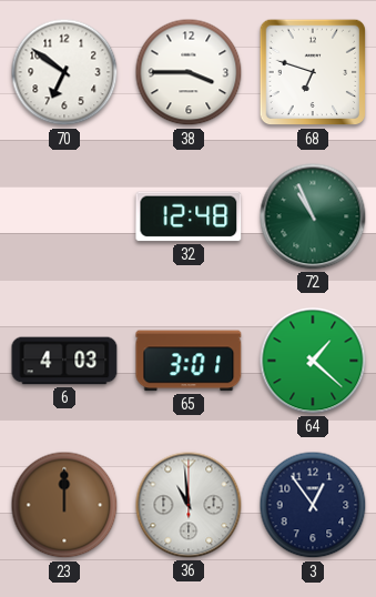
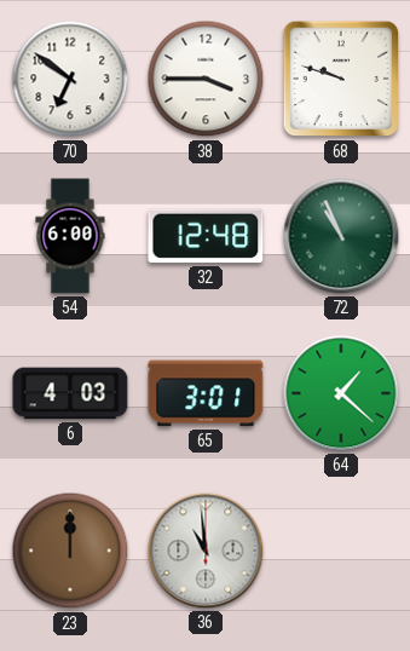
68: 6:48 -> 9:48
54: none -> 6:00
3: 12:54 -> none
